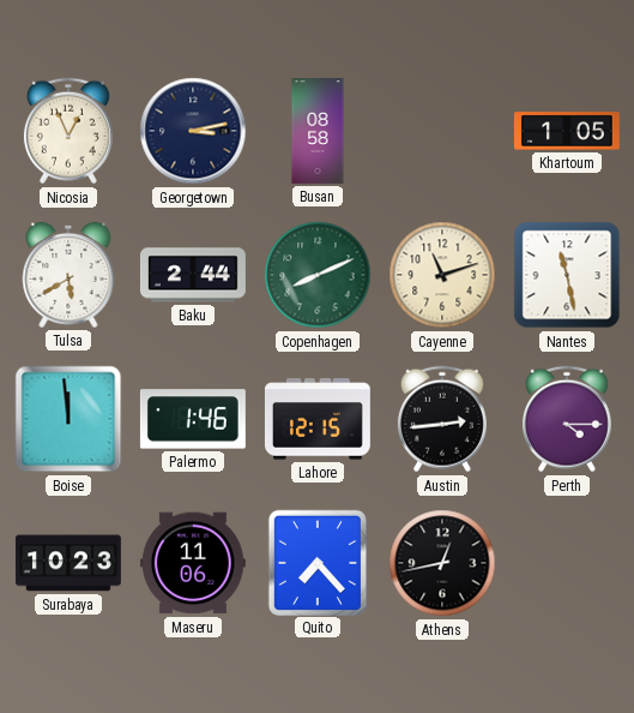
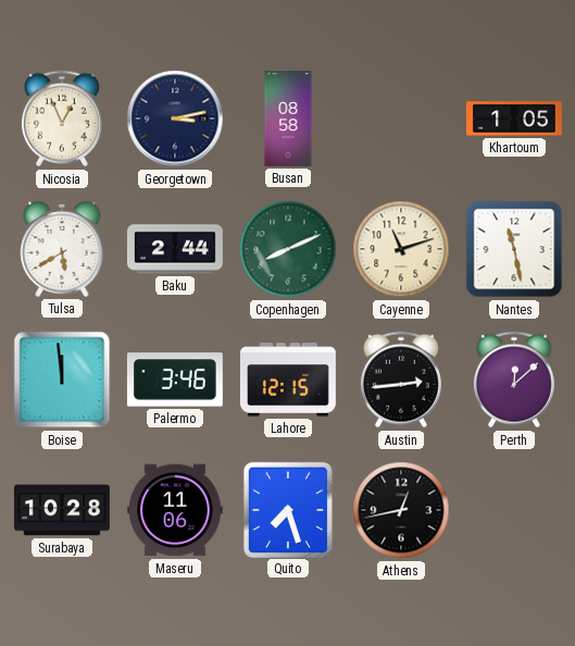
Palermo: 1:46 -> 3:46
Perth: 4:15 -> 12:08
Surabaya: 10:23 -> 10:28
Quito: 7:23 -> 7:27
